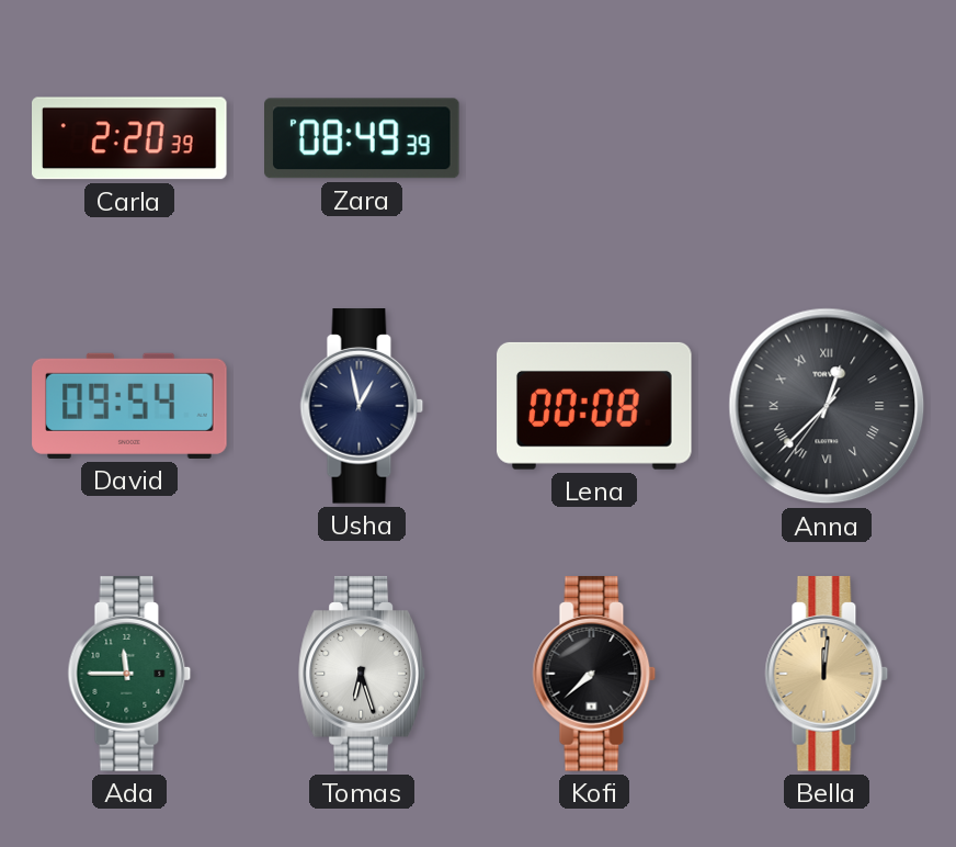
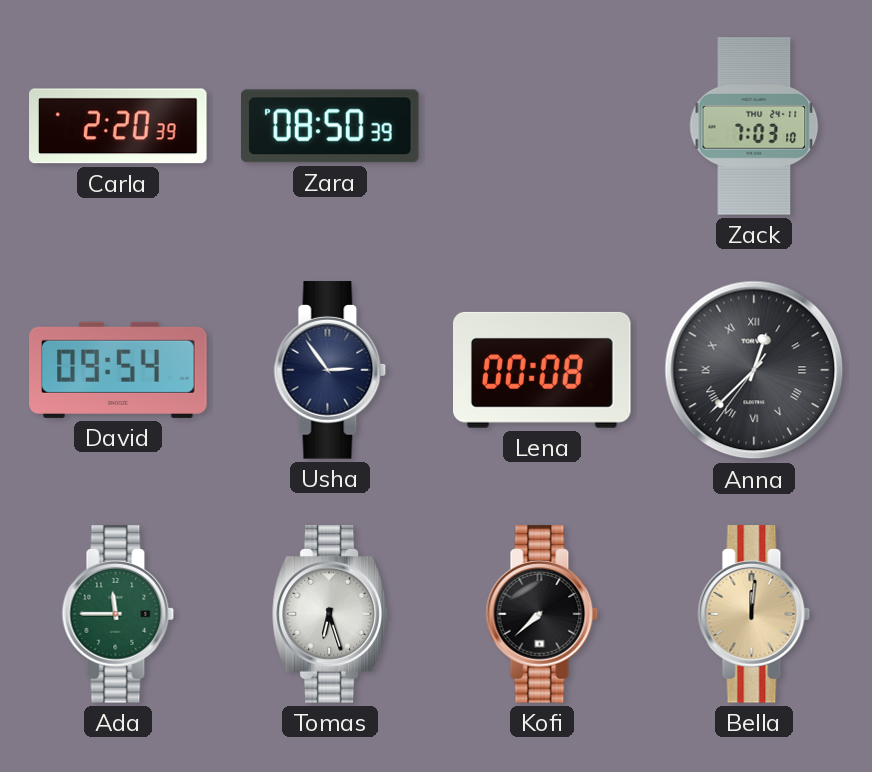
Zara: 08:49 -> 08:50
Zack: none -> 7:03
Usha: 12:58 -> 2:54
